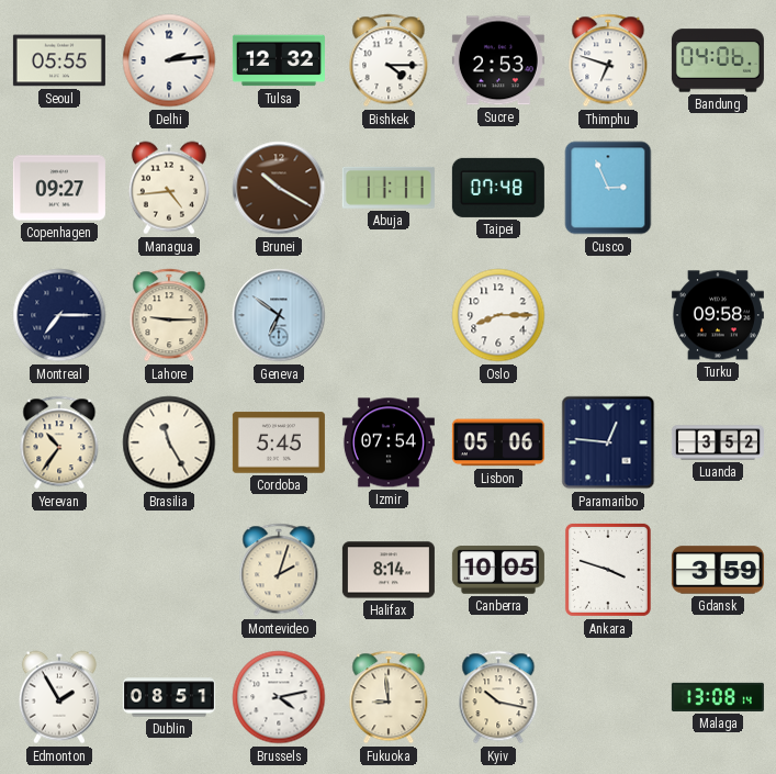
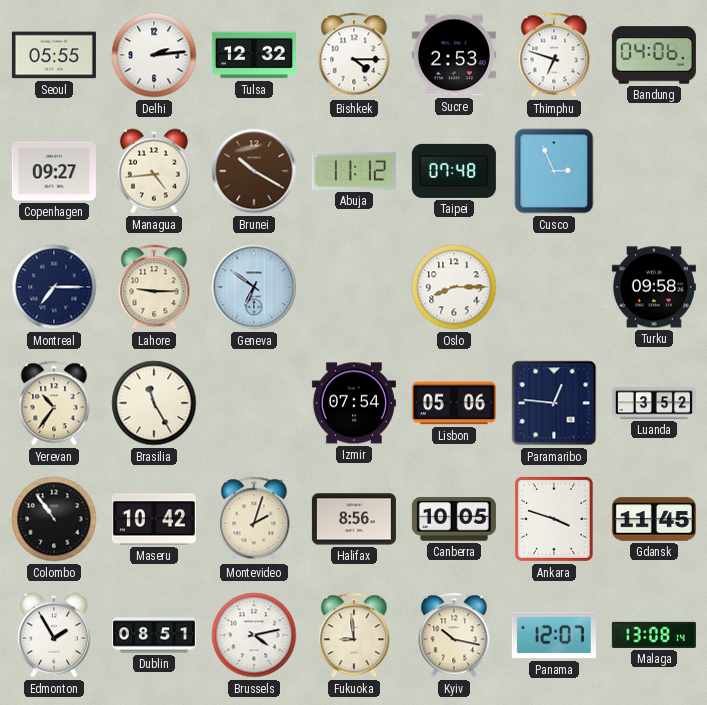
Abuja: 11:11 -> 11:12
Cordoba: 5:45 -> none
Colombo: none -> 10:54
Maseru: none -> 10:42
Halifax: 8:14 -> 8:56
Gdansk: 3:59 -> 11:45
Panama: none -> 12:07
